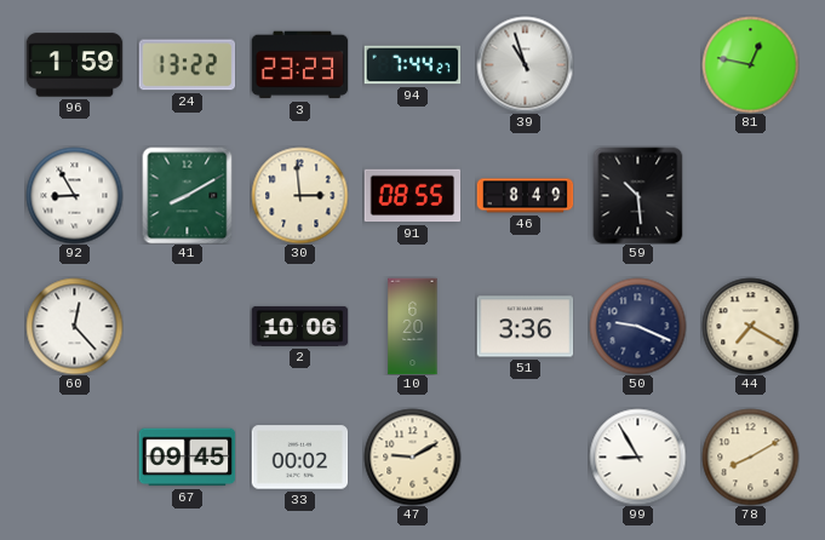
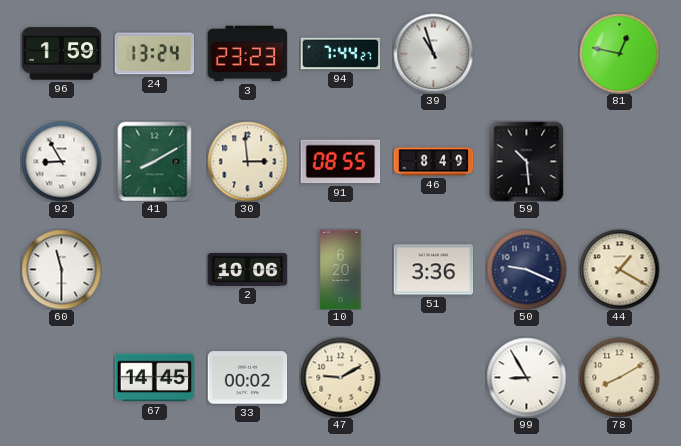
24: 13:22 -> 13:24
60: 12:23 -> 11:30
44: 7:20 -> 1:20
67: 09:45 -> 14:45
